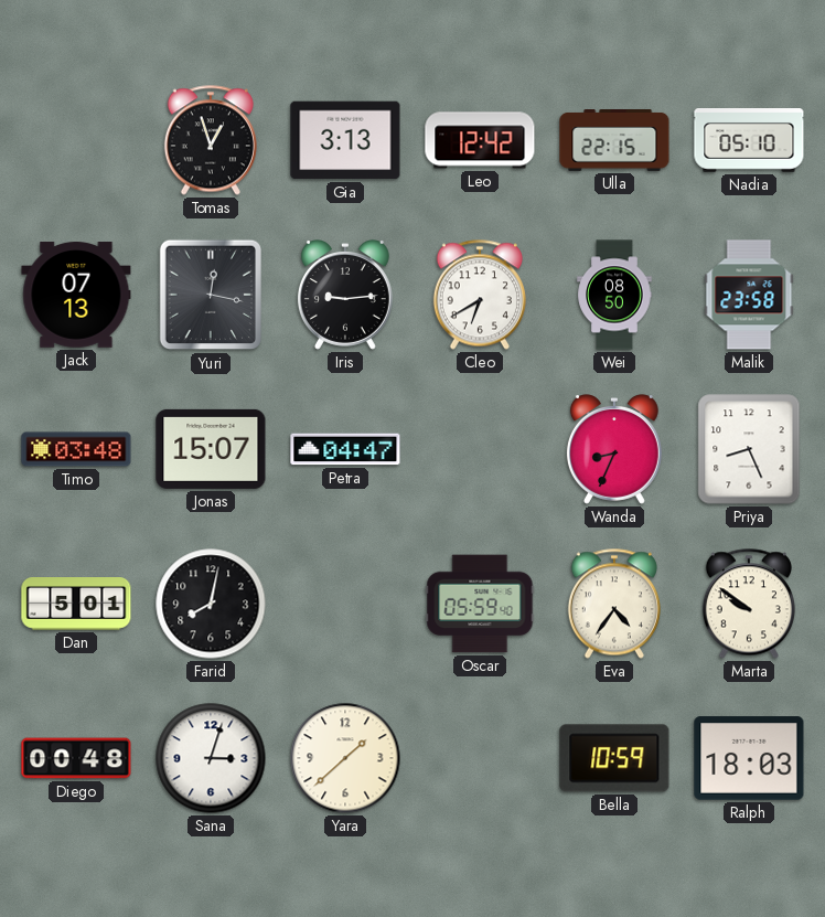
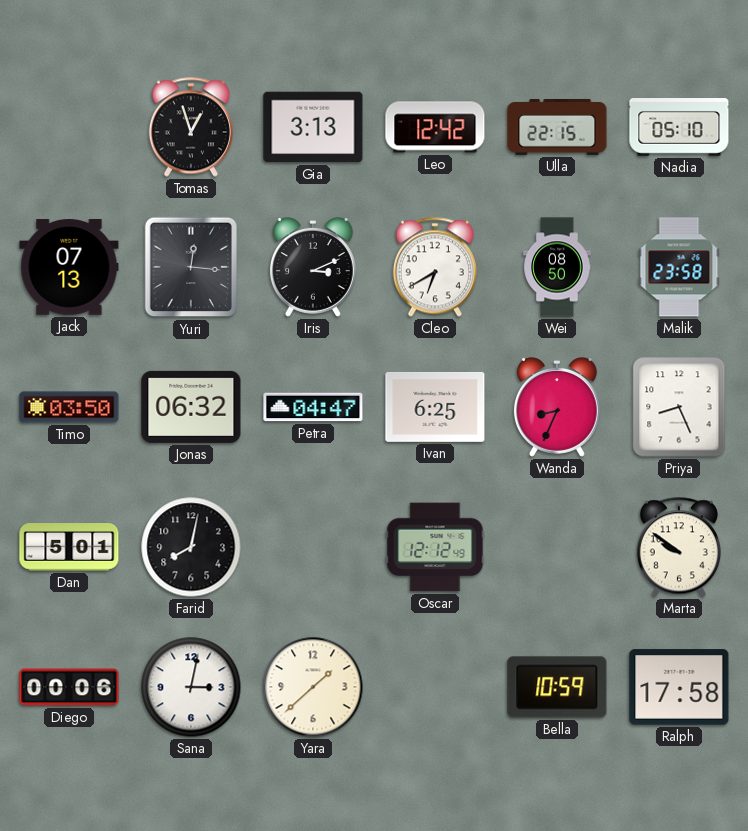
Yuri: 12:17 -> 12:16
Iris: 9:14 -> 3:11
Timo: 03:48 -> 03:50
Jonas: 15:07 -> 06:32
Ivan: none -> 6:25
Oscar: 05:59 -> 12:12
Eva: 4:36 -> none
Diego: 00:48 -> 00:06
Sana: 3:03 -> 3:02
Ralph: 18:03 -> 17:58
